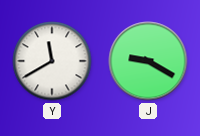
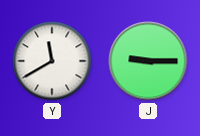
J: 9:20 -> 9:15
